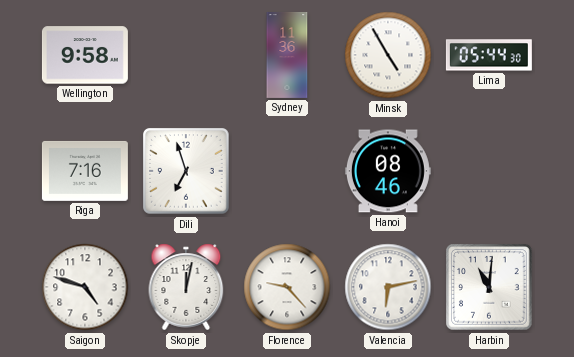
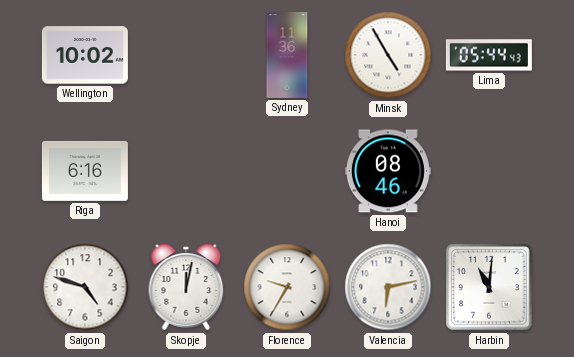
Wellington: 9:58 -> 10:02
Lima: 05:44:30 -> 05:44:43
Riga: 7:16 -> 6:16
Dili: 6:57 -> none
Florence: 9:23 -> 9:35
